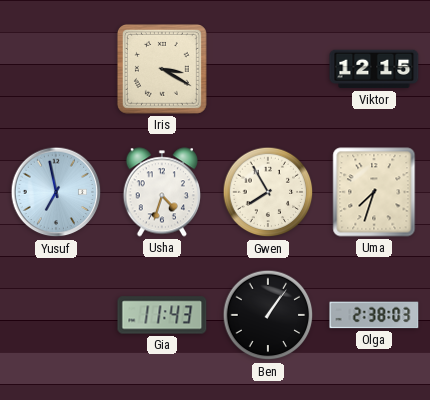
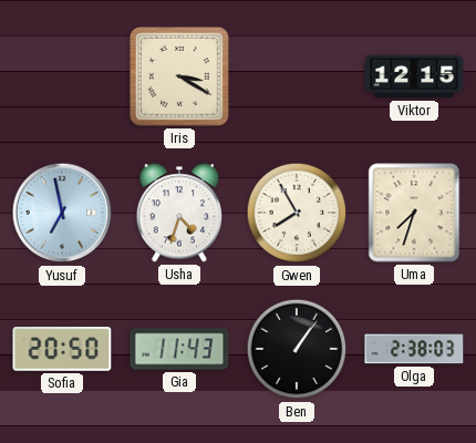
Sofia: none -> 20:50
